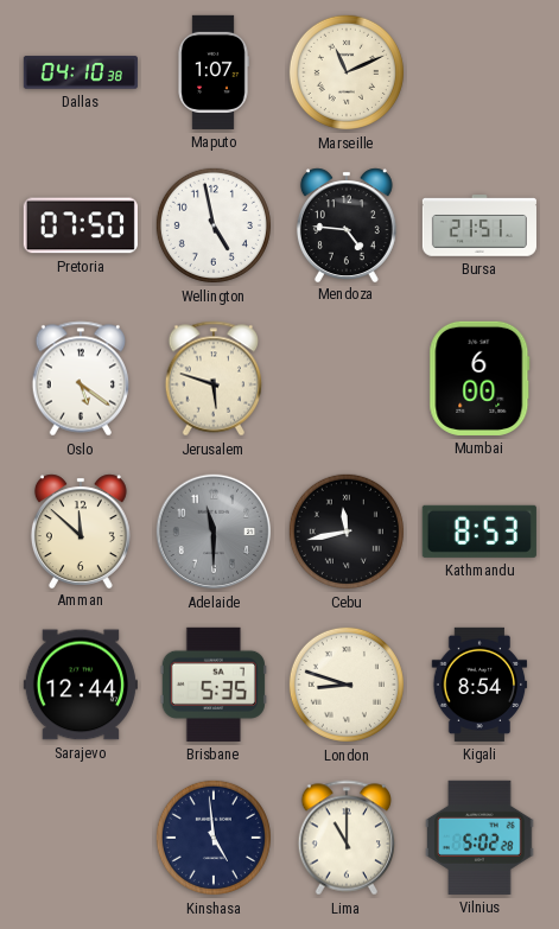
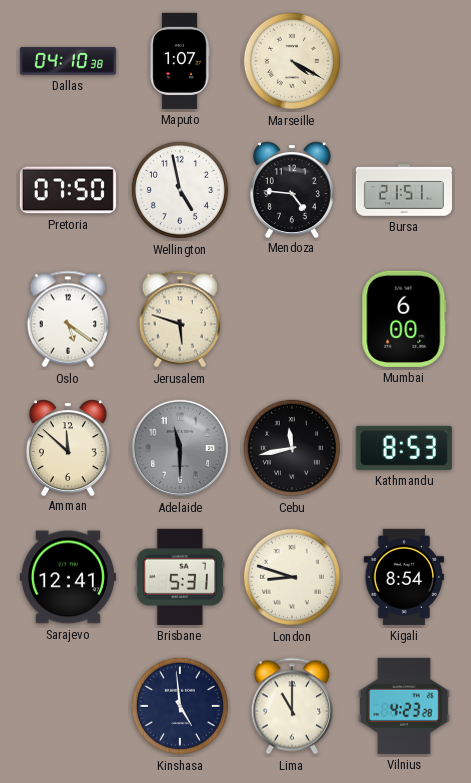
Marseille: 11:11 -> 4:20
Sarajevo: 12:44 -> 12:41
Brisbane: 5:35 -> 5:31
Vilnius: 5:02 -> 4:23
